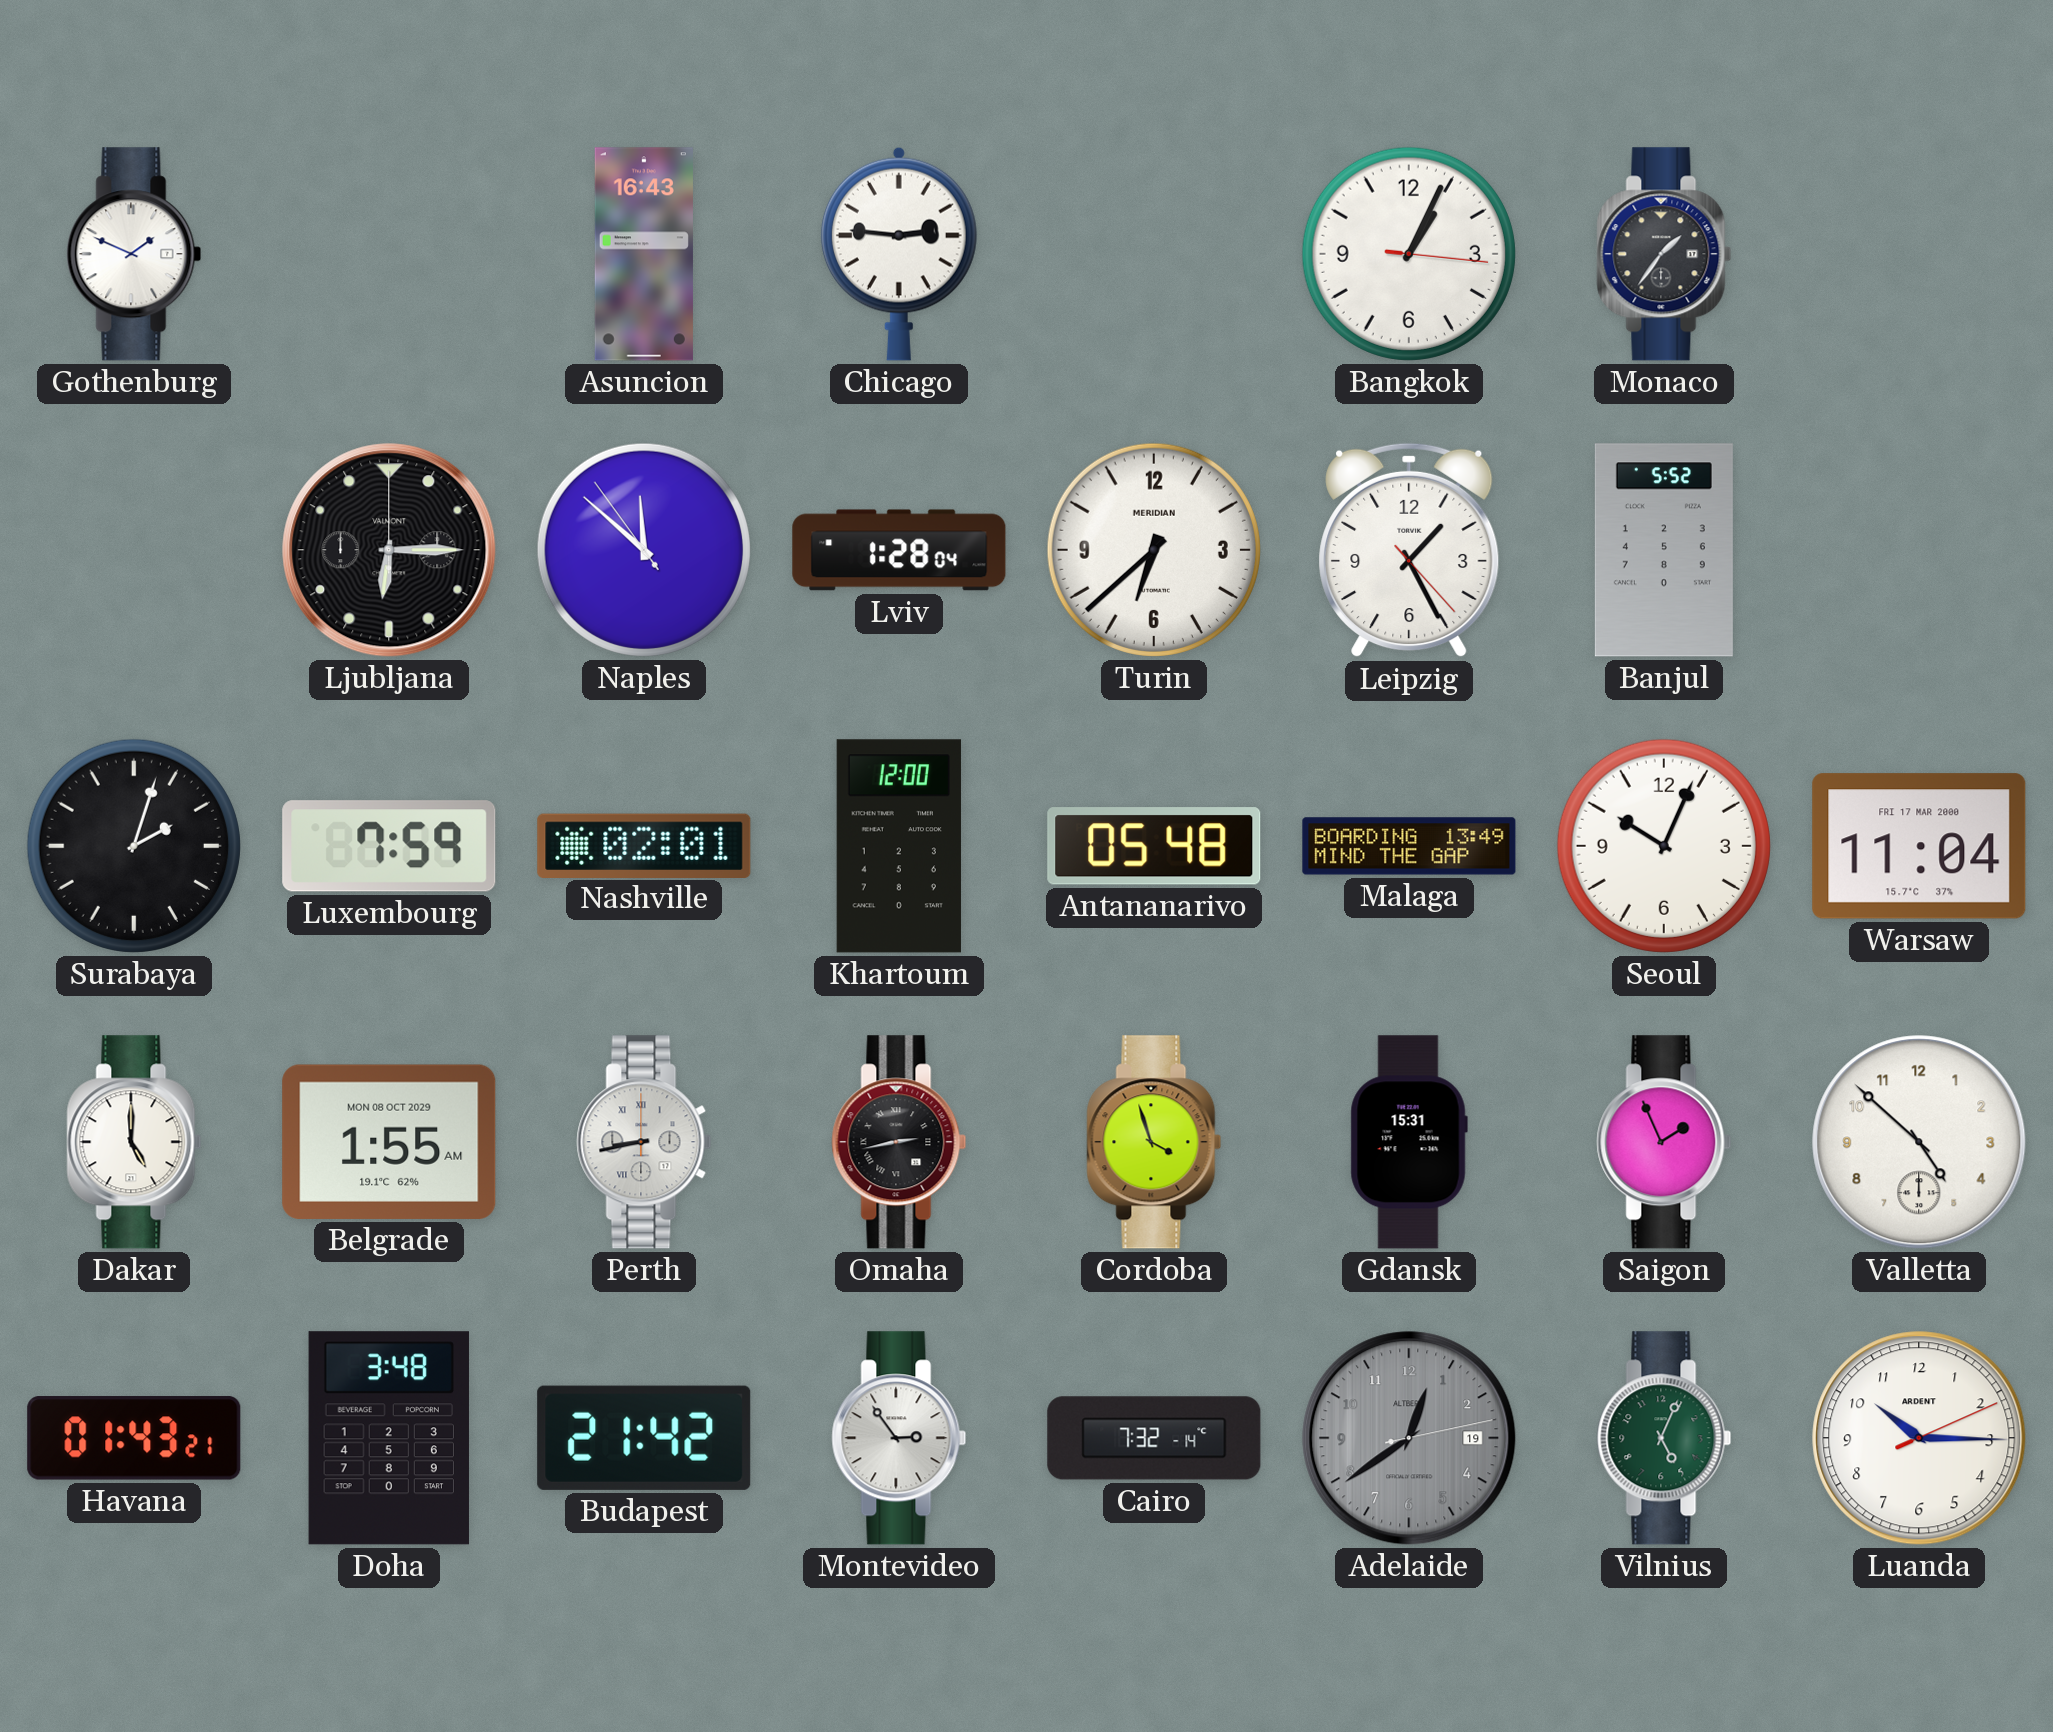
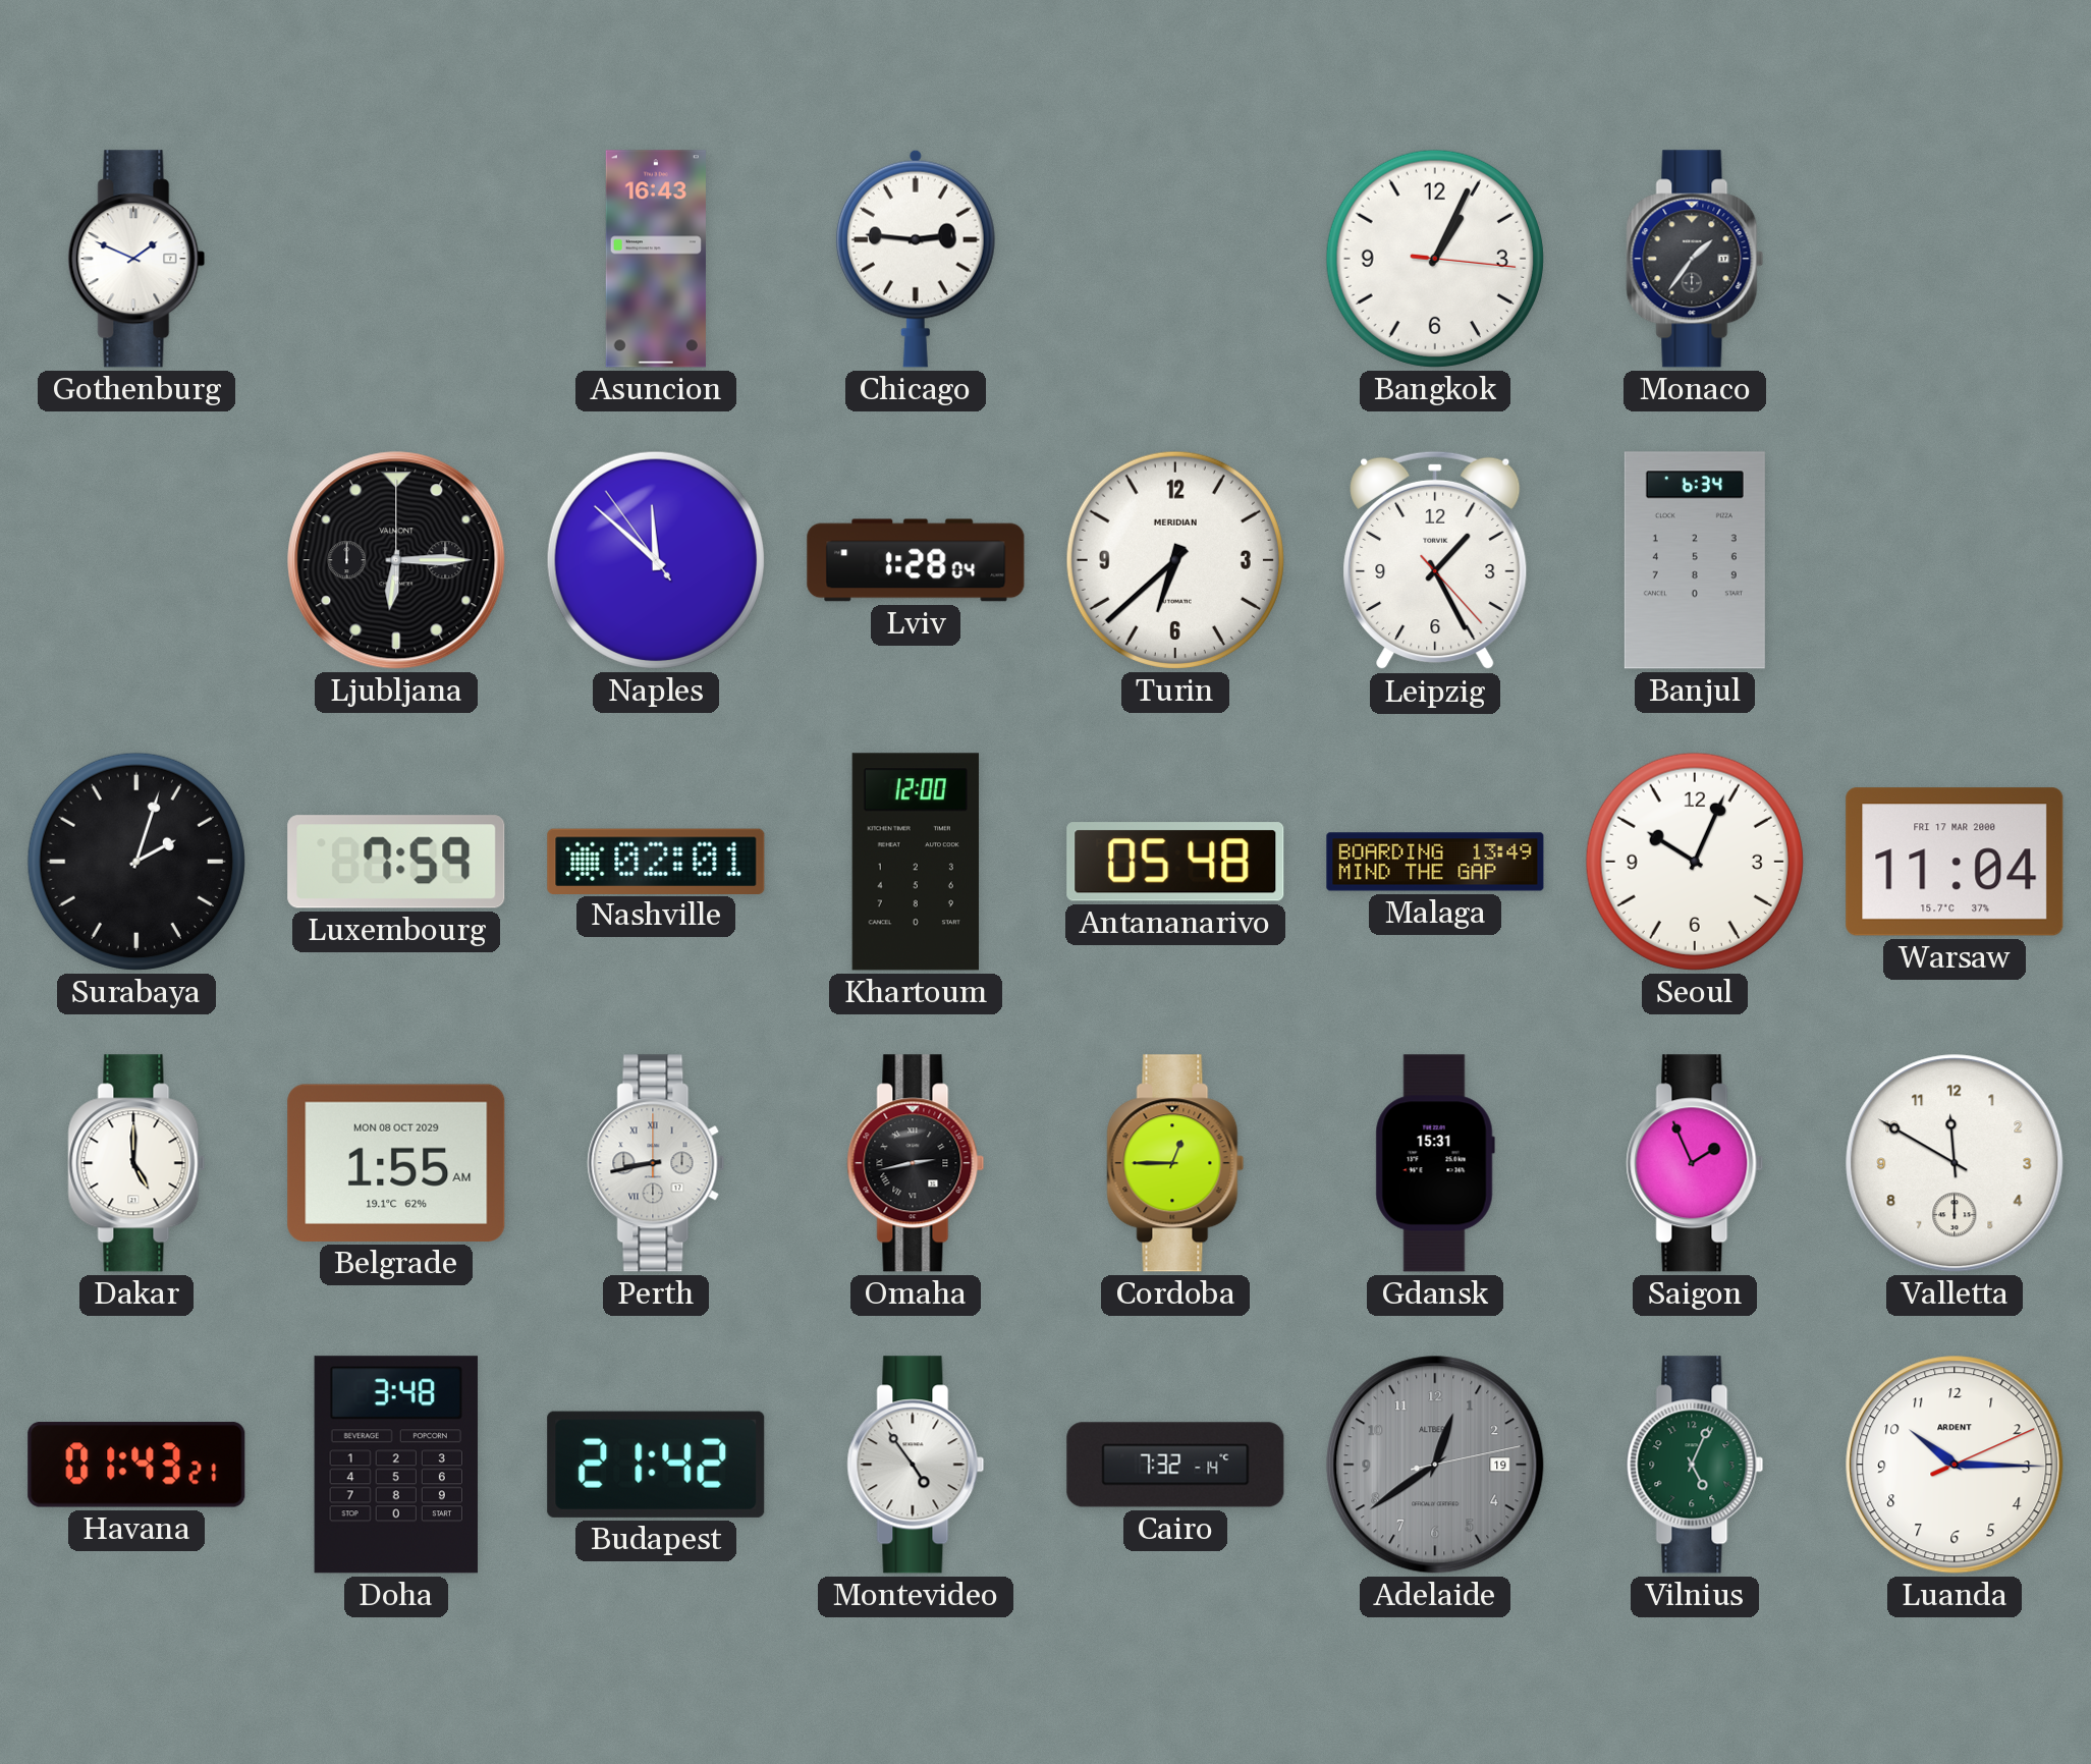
Banjul: 5:52 -> 6:34
Cordoba: 3:57 -> 12:45
Valletta: 4:52 -> 11:50
Montevideo: 2:54 -> 4:54
